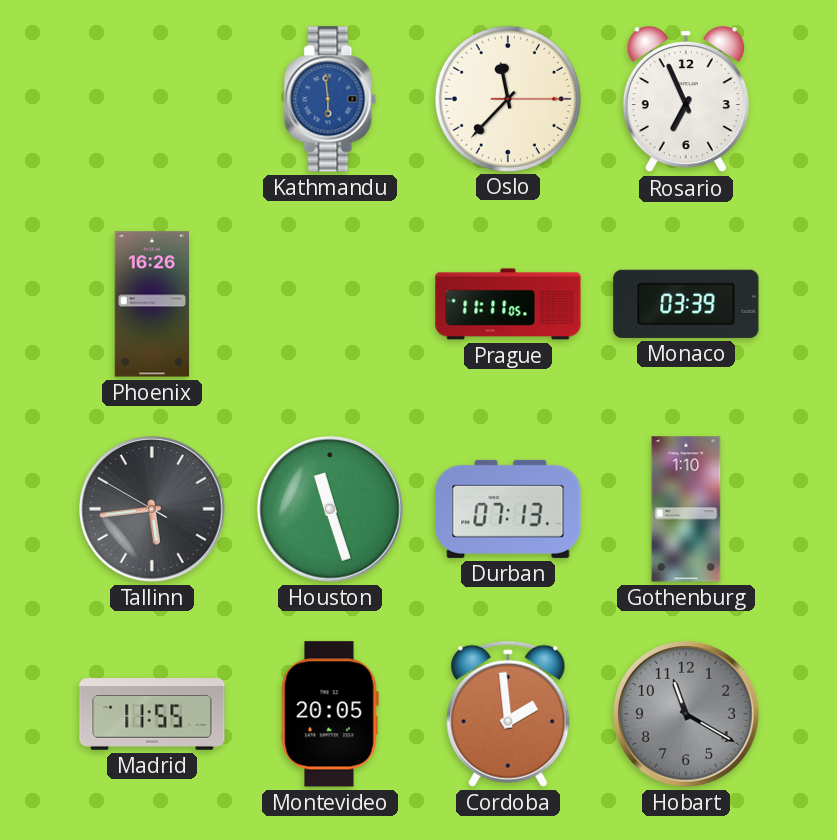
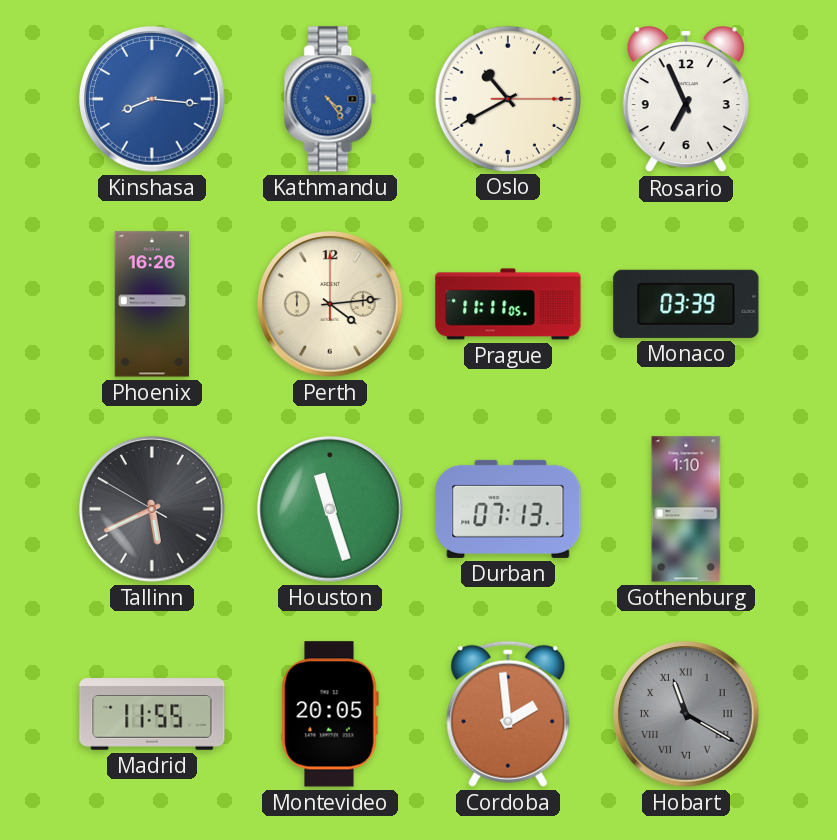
Kinshasa: none -> 8:16
Kathmandu: 5:59 -> 4:24
Oslo: 11:37 -> 10:40
Perth: none -> 4:14
Tallinn: 5:43 -> 5:40
Hobart numerals: Arabic -> Roman
